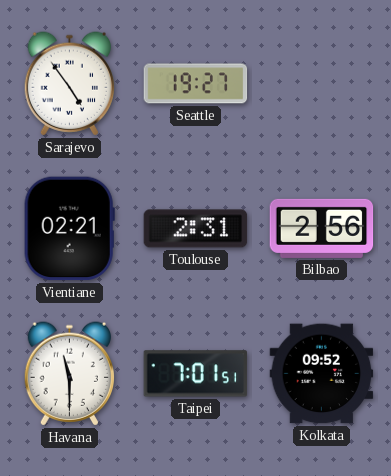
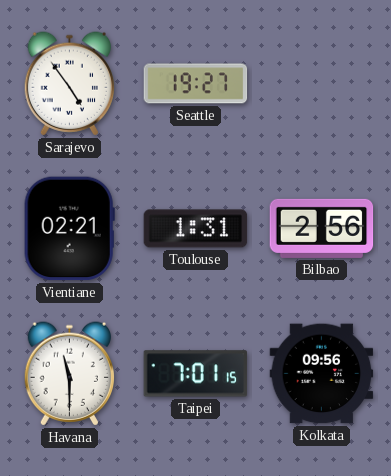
Toulouse: 2:31 -> 1:31
Taipei: 7:01:51 -> 7:01:15
Kolkata: 09:52 -> 09:56
